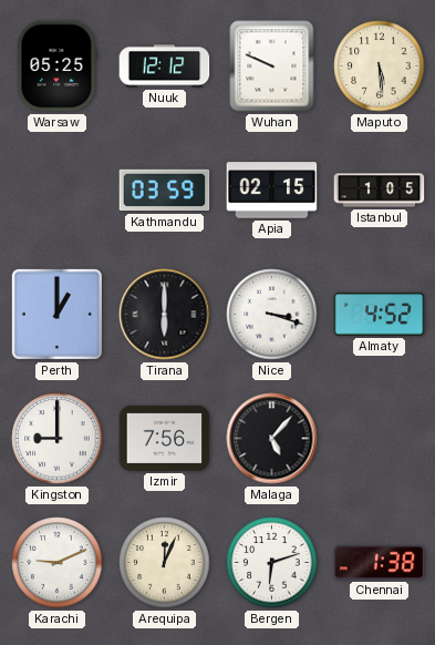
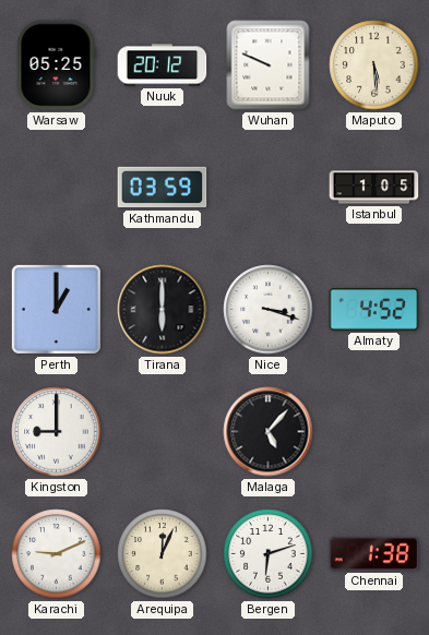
Nuuk: 12:12 -> 20:12
Apia: 02:15 -> none
Izmir: 7:56 -> none
